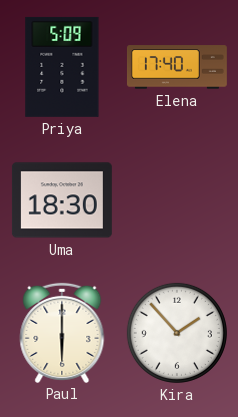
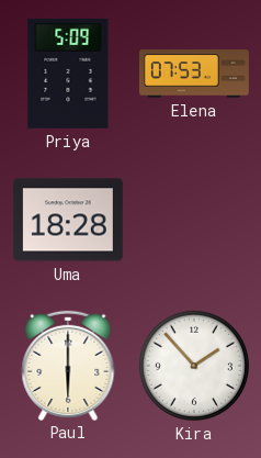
Elena: 17:40 -> 07:53
Uma: 18:30 -> 18:28
